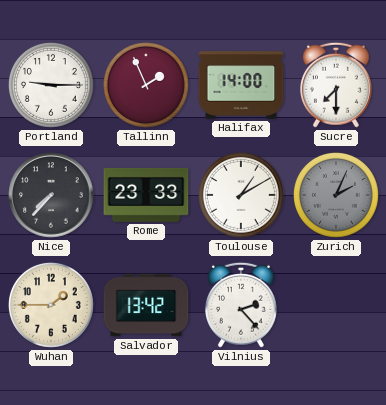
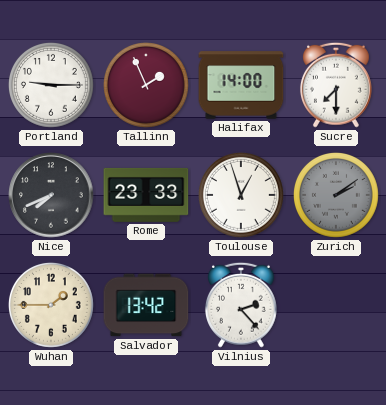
Nice: 7:37 -> 7:41
Toulouse: 1:10 -> 12:57
Zurich: 2:04 -> 2:09
